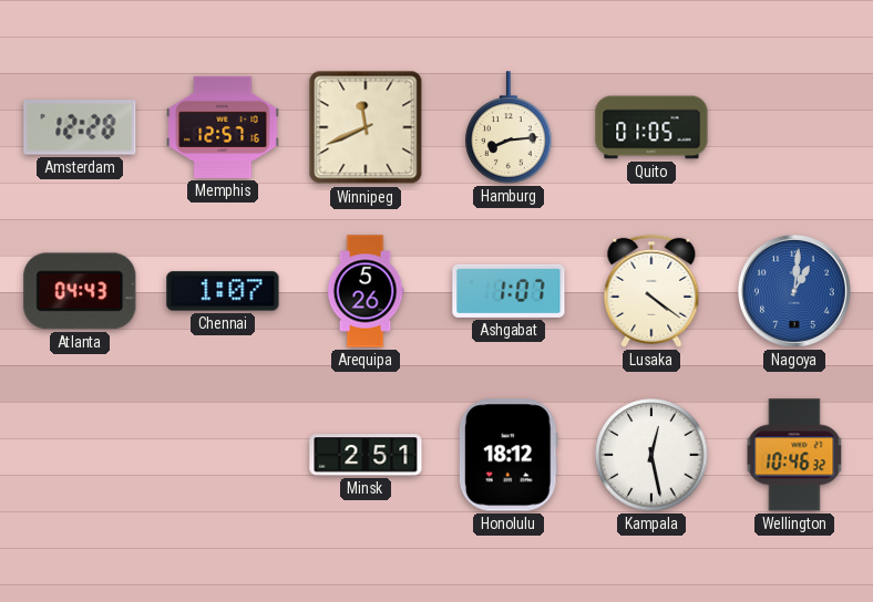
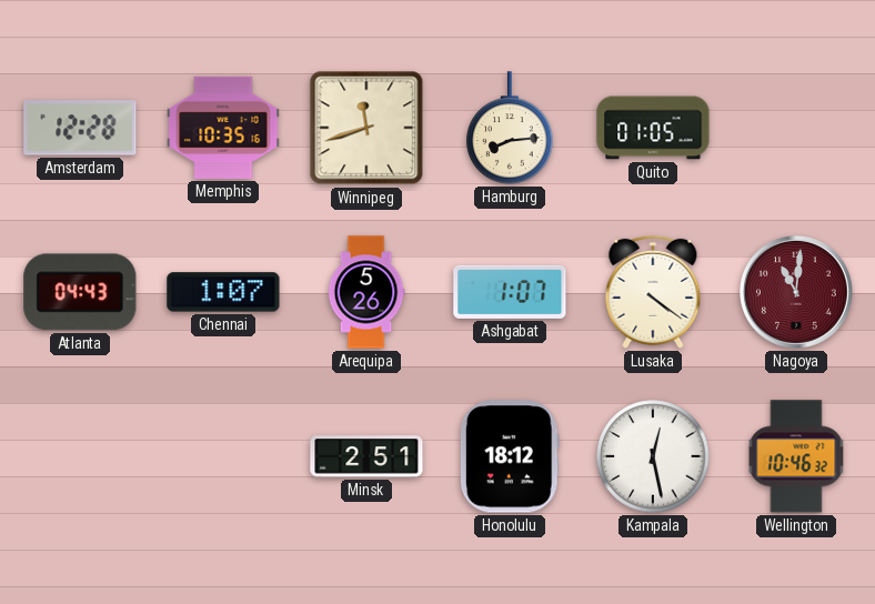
Memphis: 12:57 -> 10:35
Winnipeg: 11:41 -> 11:42
Nagoya: 1:01 -> 11:01
Nagoya dial: blue -> burgundy
